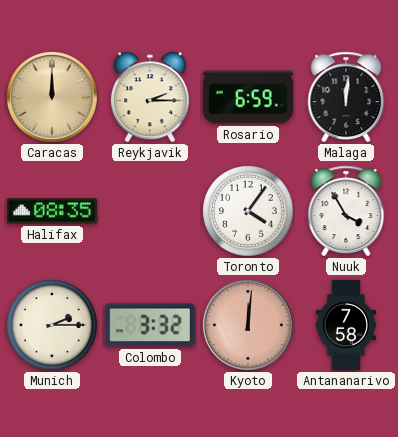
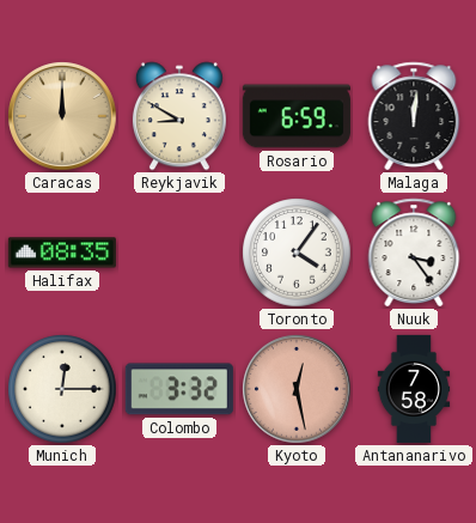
Reykjavik: 2:15 -> 8:50
Nuuk: 3:55 -> 3:24
Munich: 2:15 -> 12:15
Kyoto: 12:01 -> 12:28
